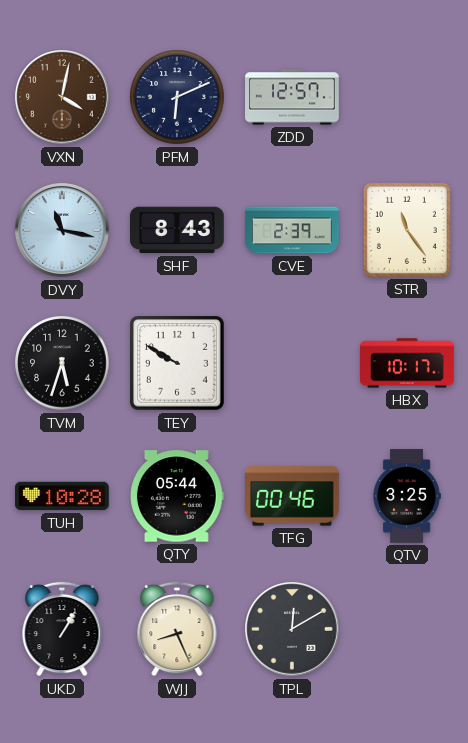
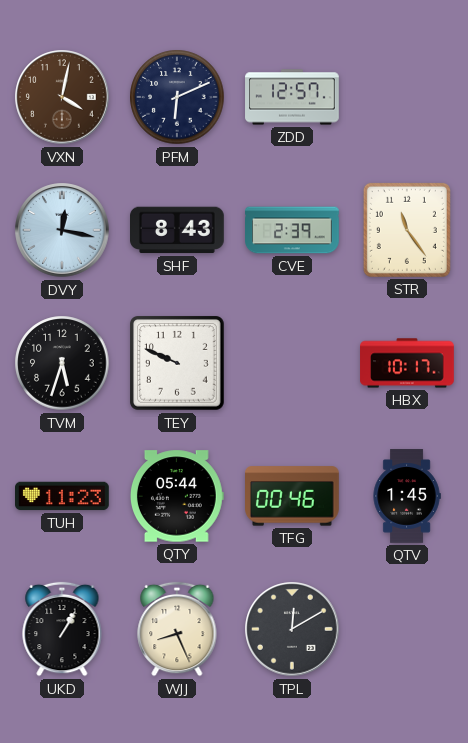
DVY: 11:17 -> 12:17
TEY: 9:50 -> 9:49
TUH: 10:28 -> 11:23
QTV: 3:25 -> 1:45
